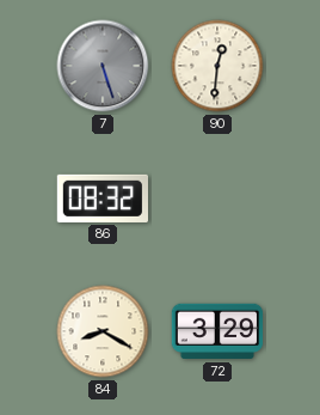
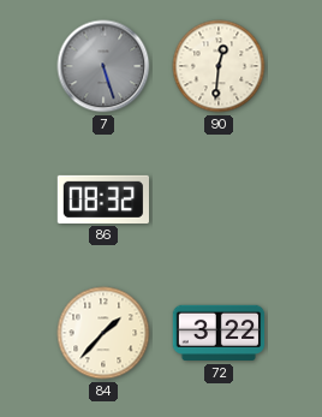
84: 8:20 -> 1:37
72: 3:29 -> 3:22
